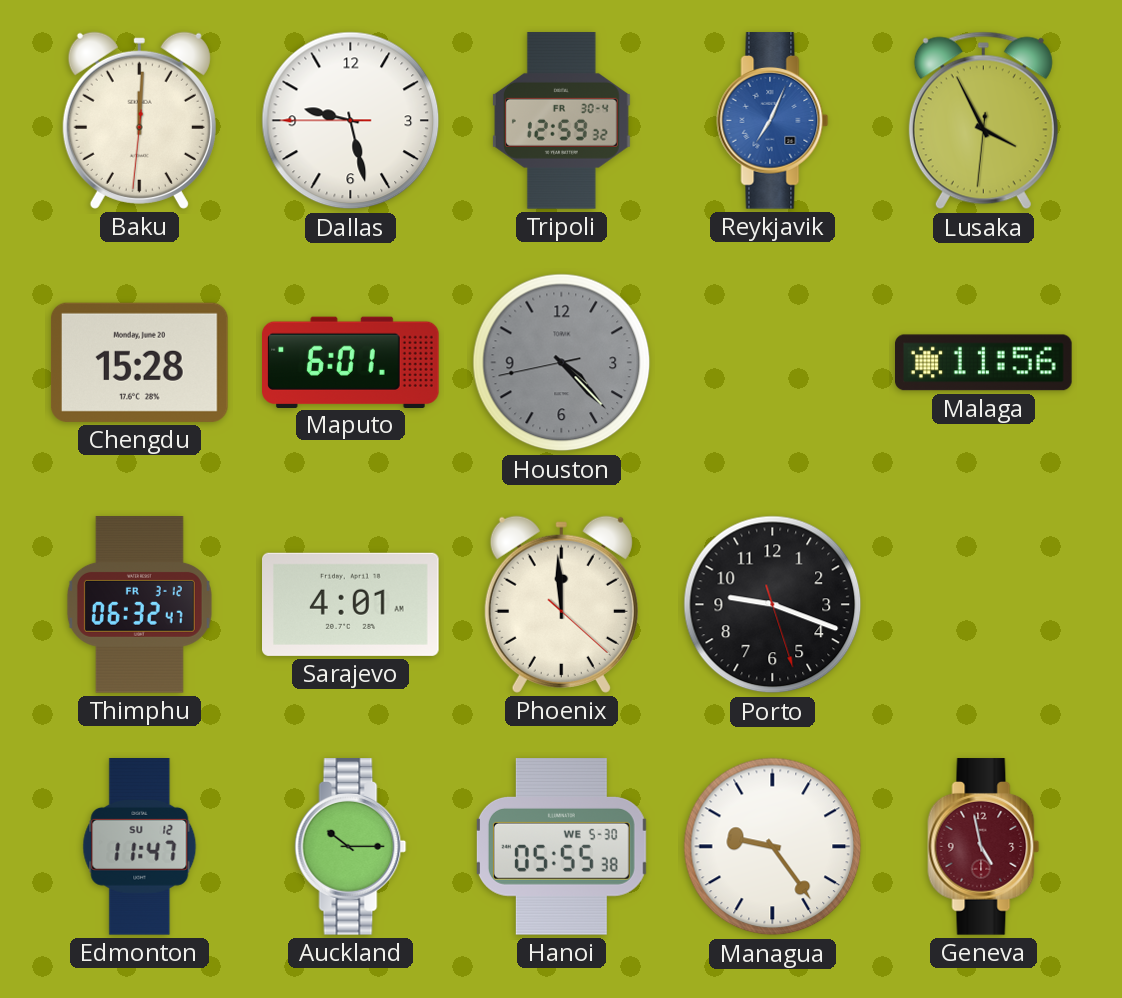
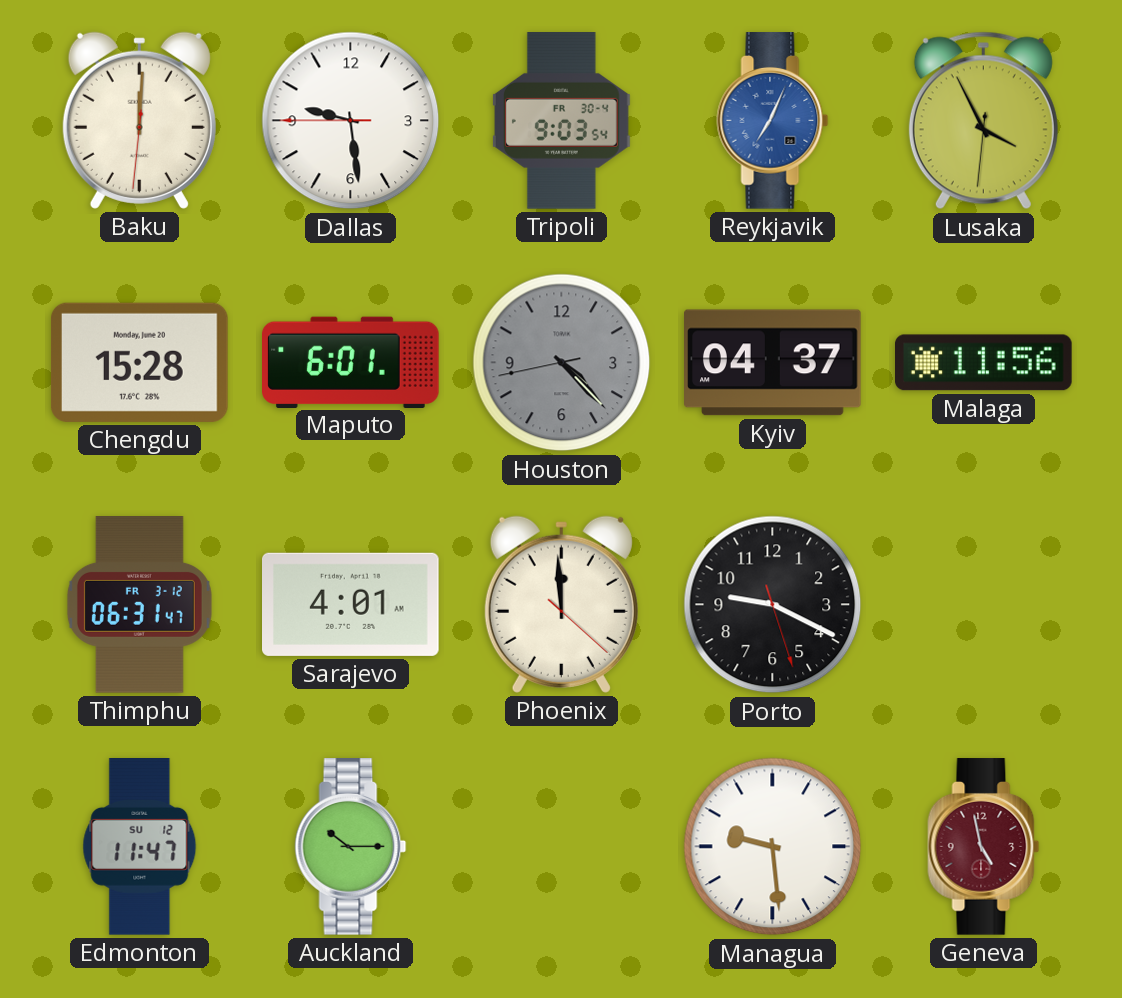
Dallas: 9:27 -> 9:28
Tripoli: 12:59 -> 9:03
Kyiv: none -> 04:37
Thimphu: 06:32 -> 06:31
Porto: 9:18 -> 9:19
Hanoi: 05:55 -> none
Managua: 9:24 -> 9:29
